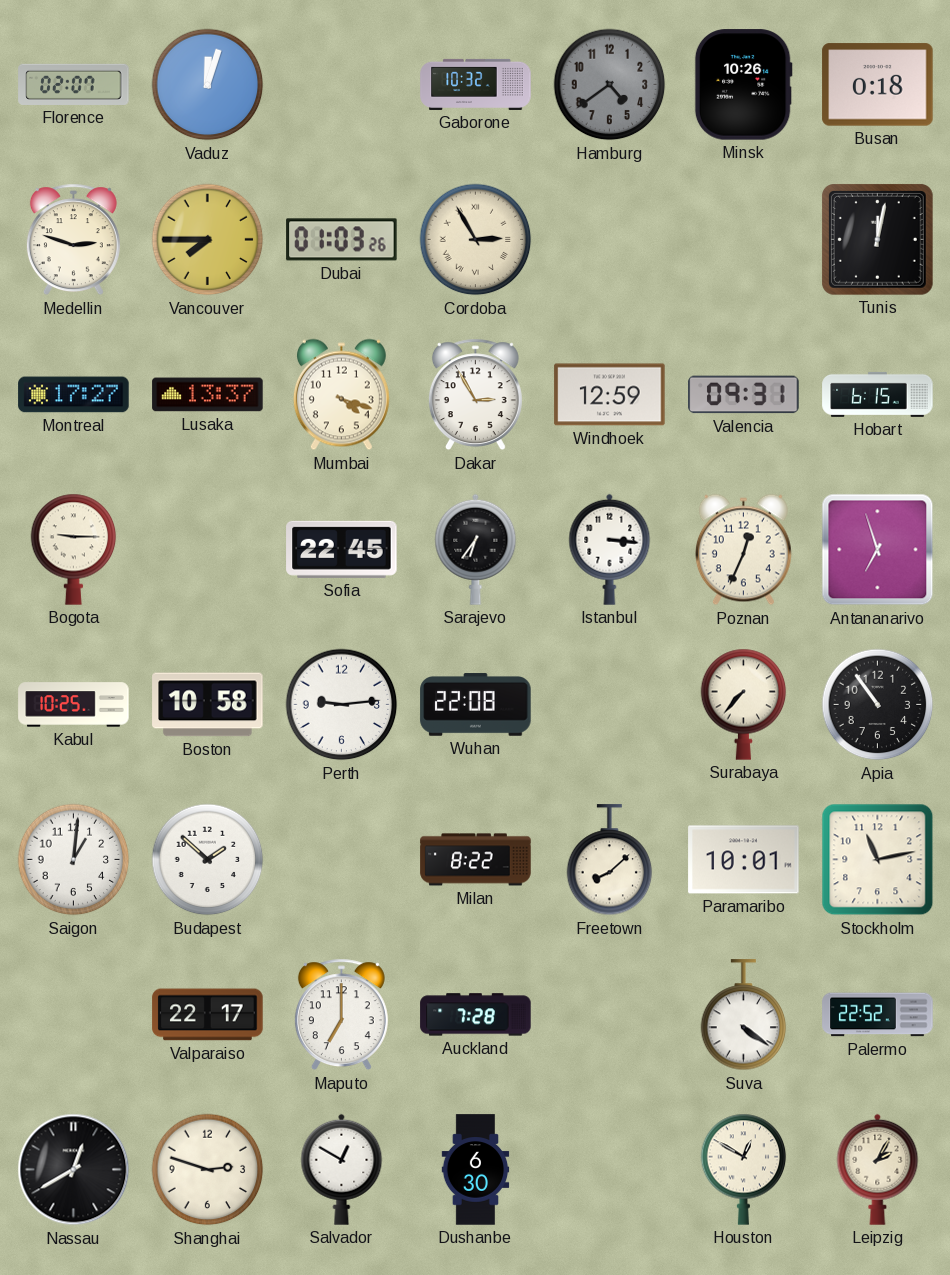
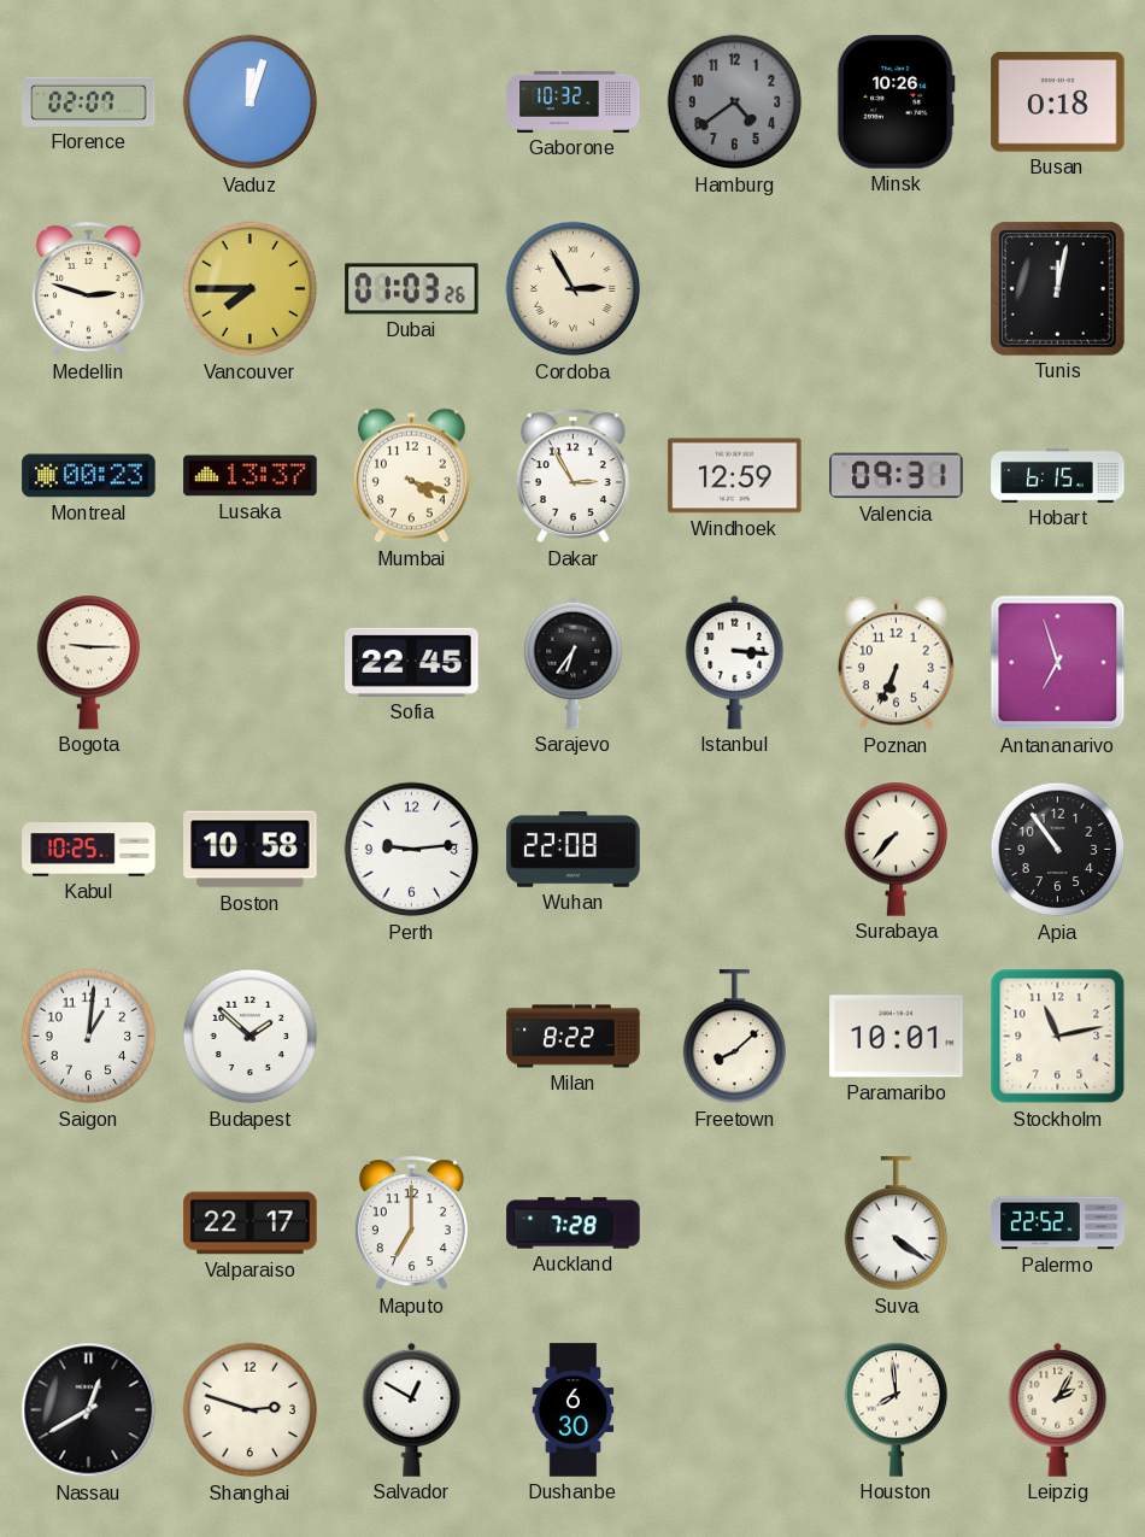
Montreal: 17:27 -> 00:23
Poznan: 12:34 -> 6:34
Houston: 12:50 -> 7:59
